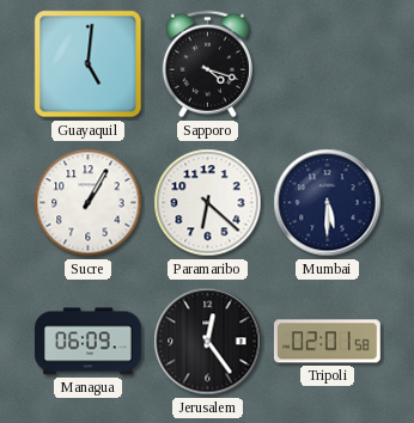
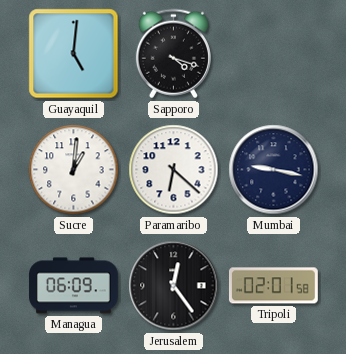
Sucre: 1:05 -> 1:01
Mumbai: 5:30 -> 9:17
